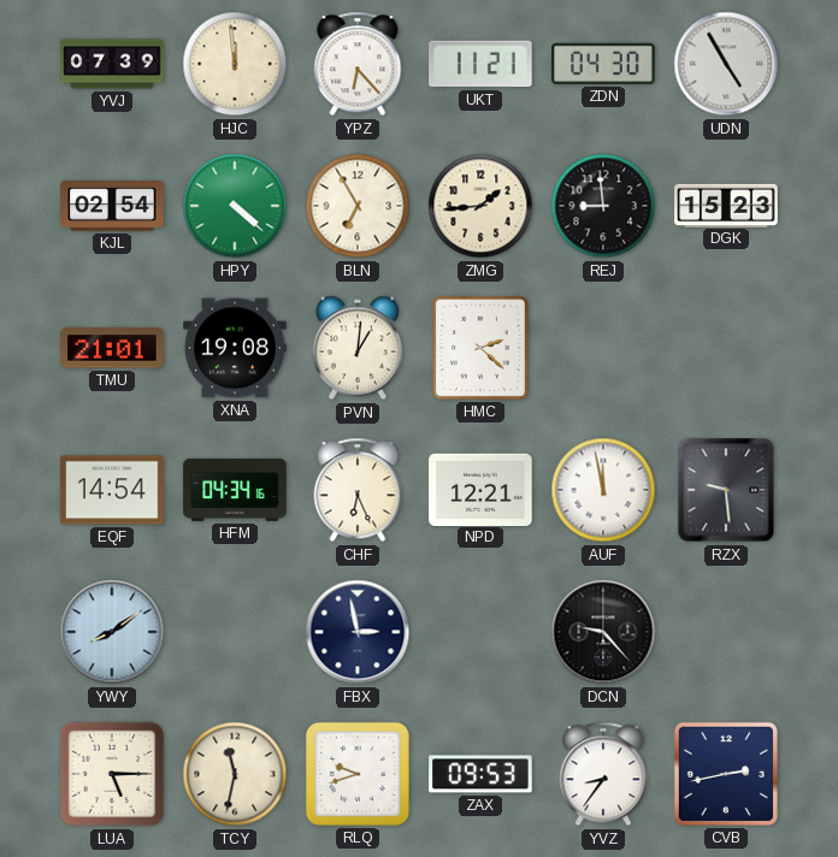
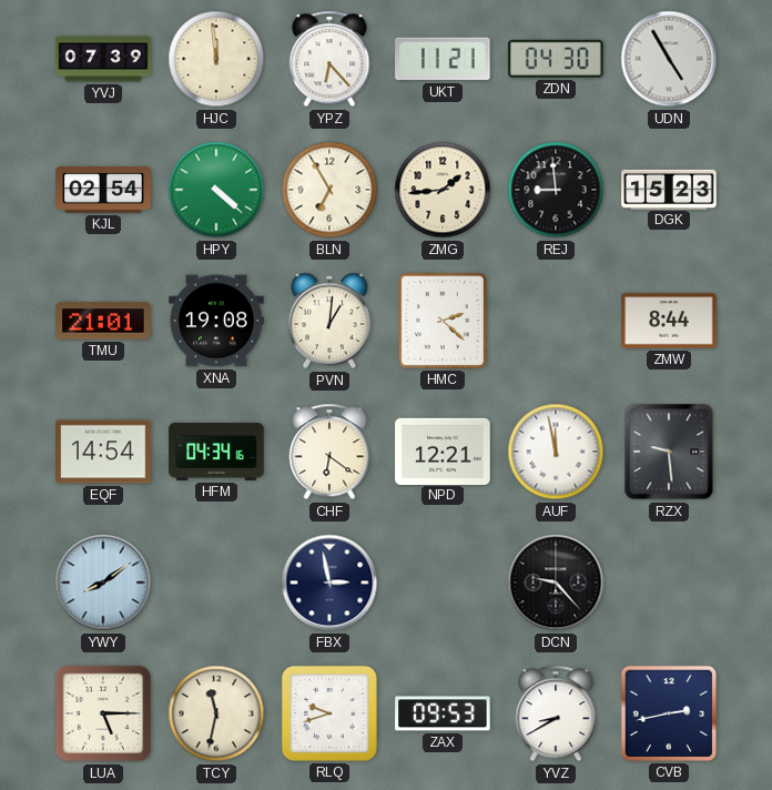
ZMW: none -> 8:44
CHF: 6:26 -> 6:21
YVZ: 8:36 -> 8:40
